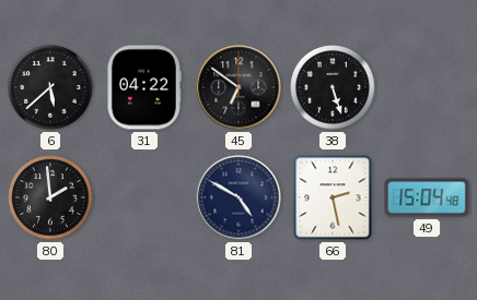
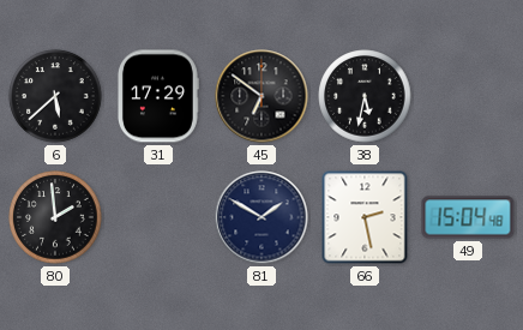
31: 04:22 -> 17:29
38: 5:27 -> 5:32
81: 4:50 -> 1:50
